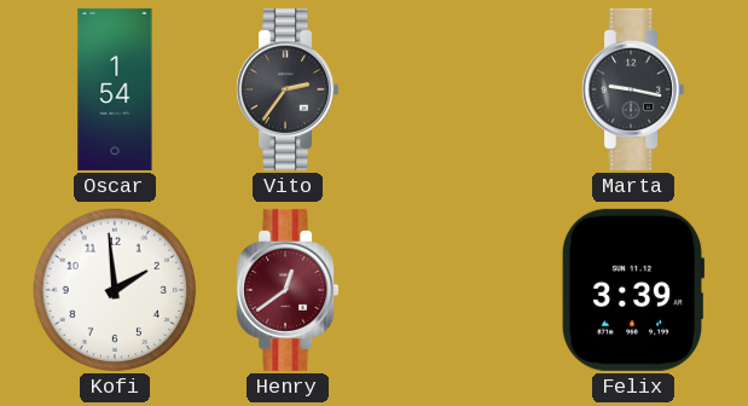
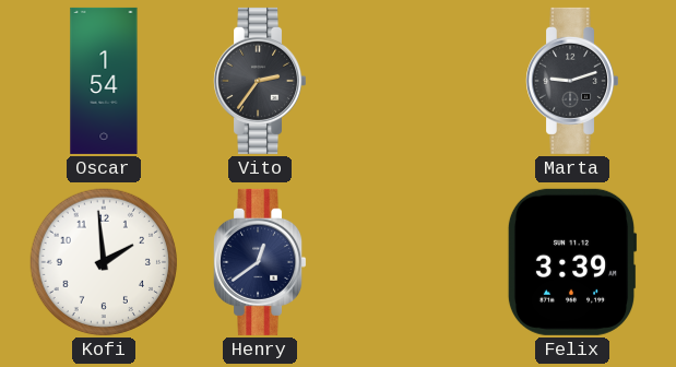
Marta: 9:17 -> 9:12
Henry dial: burgundy -> navy
